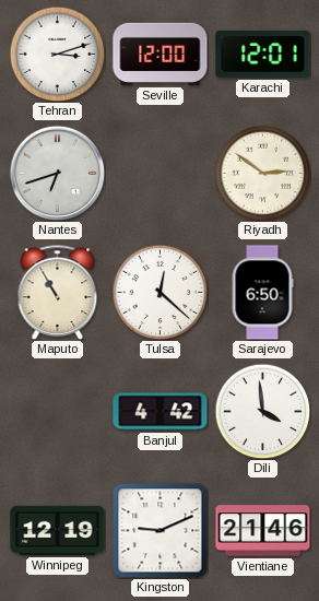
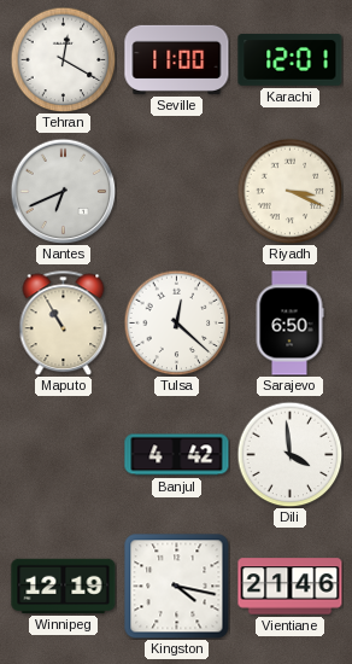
Tehran: 3:12 -> 12:20
Seville: 12:00 -> 11:00
Nantes: 6:42 -> 6:41
Riyadh: 2:51 -> 3:19
Kingston: 9:11 -> 4:17
